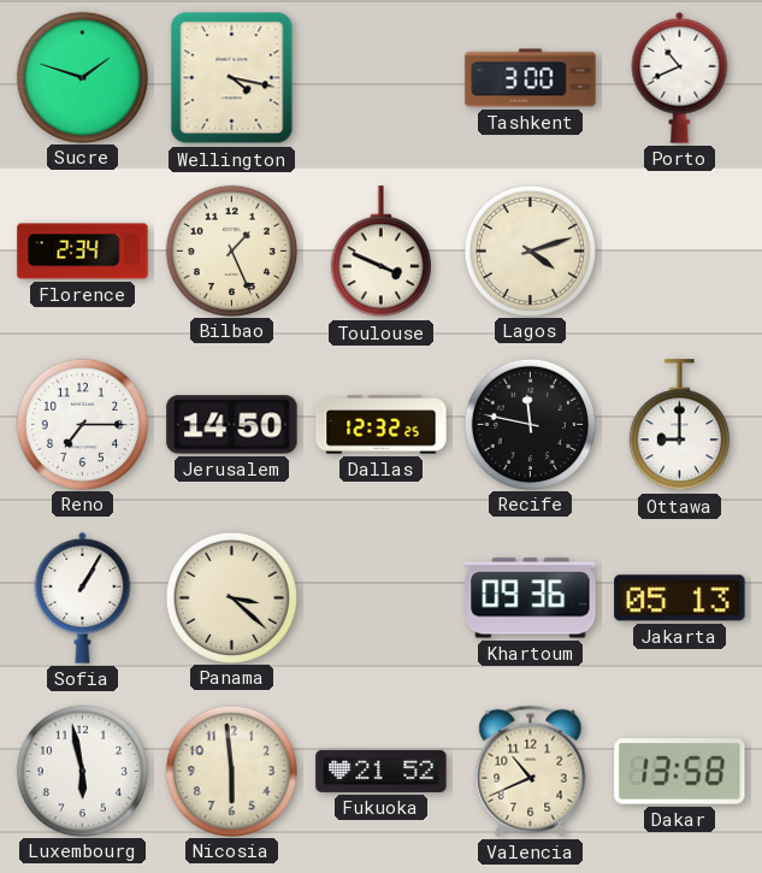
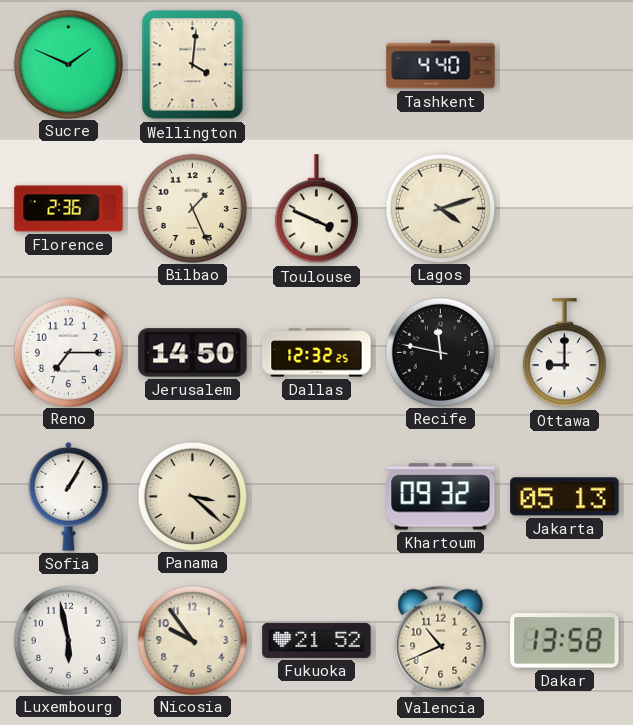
Sucre: 1:48 -> 1:49
Wellington: 4:17 -> 4:01
Tashkent: 3:00 -> 4:40
Porto: 10:41 -> none
Florence: 2:34 -> 2:36
Khartoum: 09:36 -> 09:32
Nicosia: 5:59 -> 9:54
